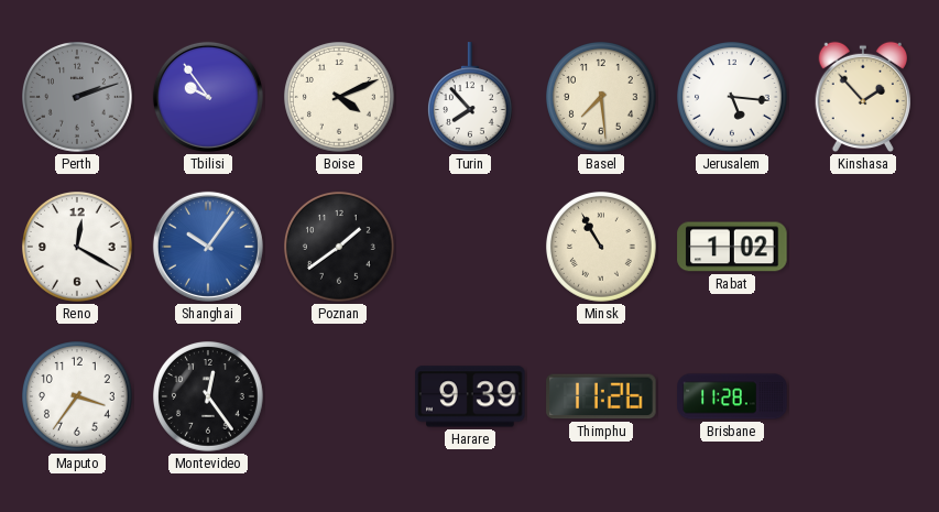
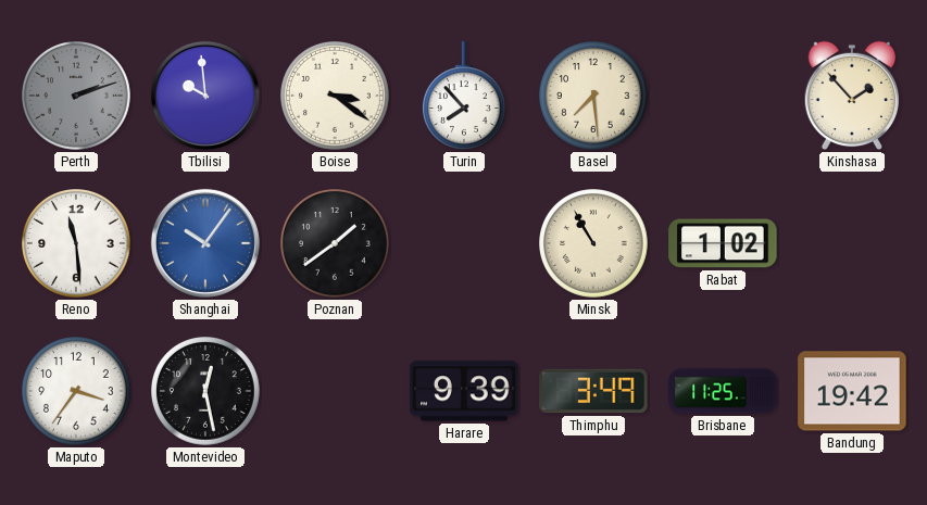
Tbilisi: 9:54 -> 9:59
Boise: 4:11 -> 3:21
Jerusalem: 5:16 -> none
Reno: 12:20 -> 11:29
Montevideo: 12:24 -> 12:28
Thimphu: 11:26 -> 3:49
Brisbane: 11:28 -> 11:25
Bandung: none -> 19:42
